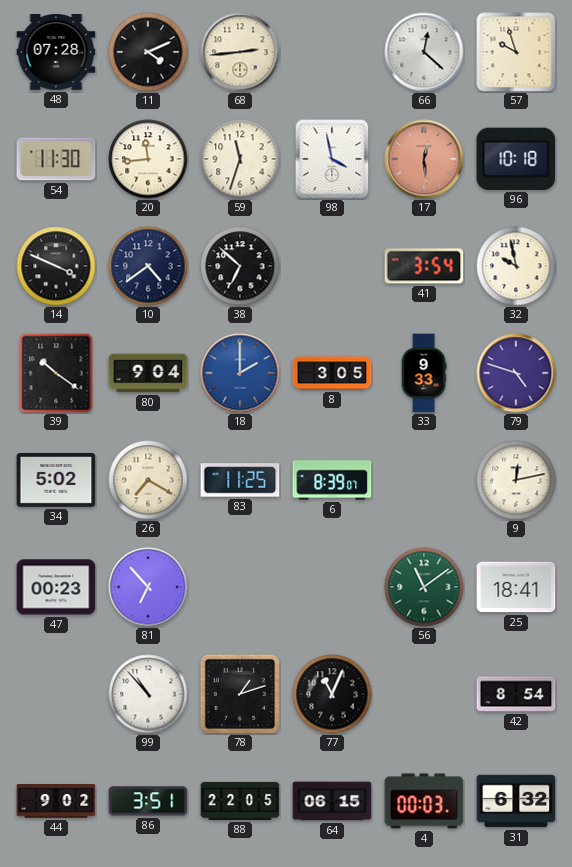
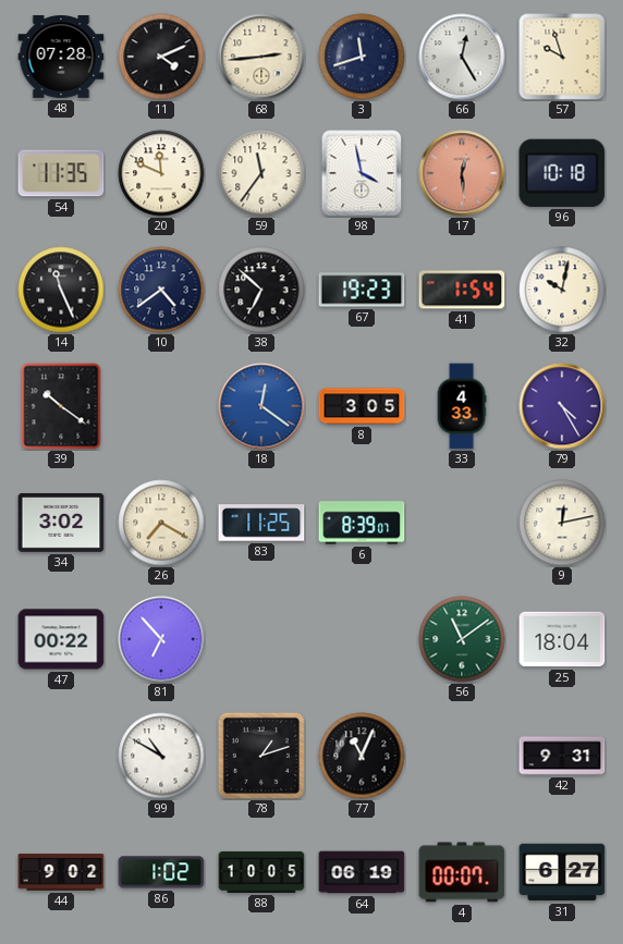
3: none -> 11:42
66: 12:22 -> 12:25
54: 11:30 -> 11:35
20: 11:44 -> 11:49
59: 11:33 -> 11:36
14: 3:49 -> 11:26
67: none -> 19:23
41: 3:54 -> 1:54
32: 9:58 -> 10:02
80: 9:04 -> none
18: 2:00 -> 12:21
33: 9:33 -> 4:33
79: 4:48 -> 4:25
34: 5:02 -> 3:02
47: 00:23 -> 00:22
25: 18:41 -> 18:04
99: 10:53 -> 10:50
42: 8:54 -> 9:31
86: 3:51 -> 1:02
88: 22:05 -> 10:05
64: 06:15 -> 06:19
4: 00:03 -> 00:07
31: 6:32 -> 6:27
